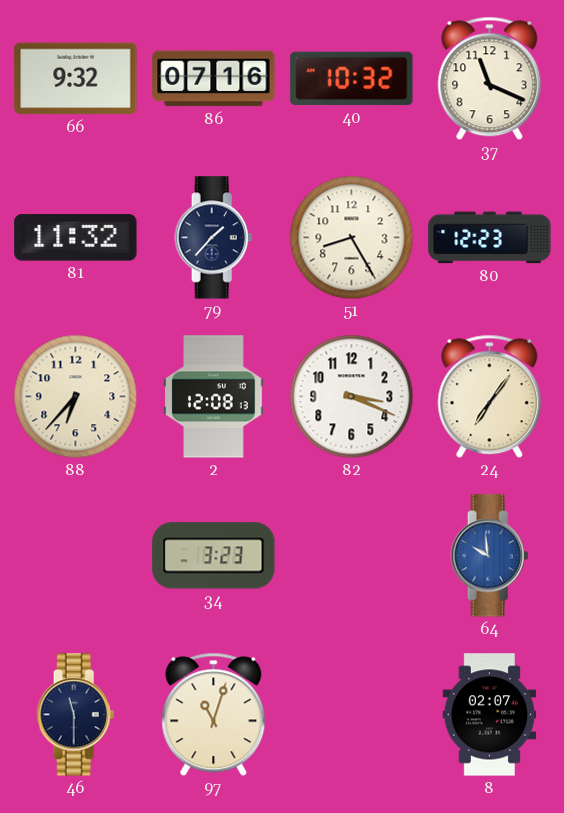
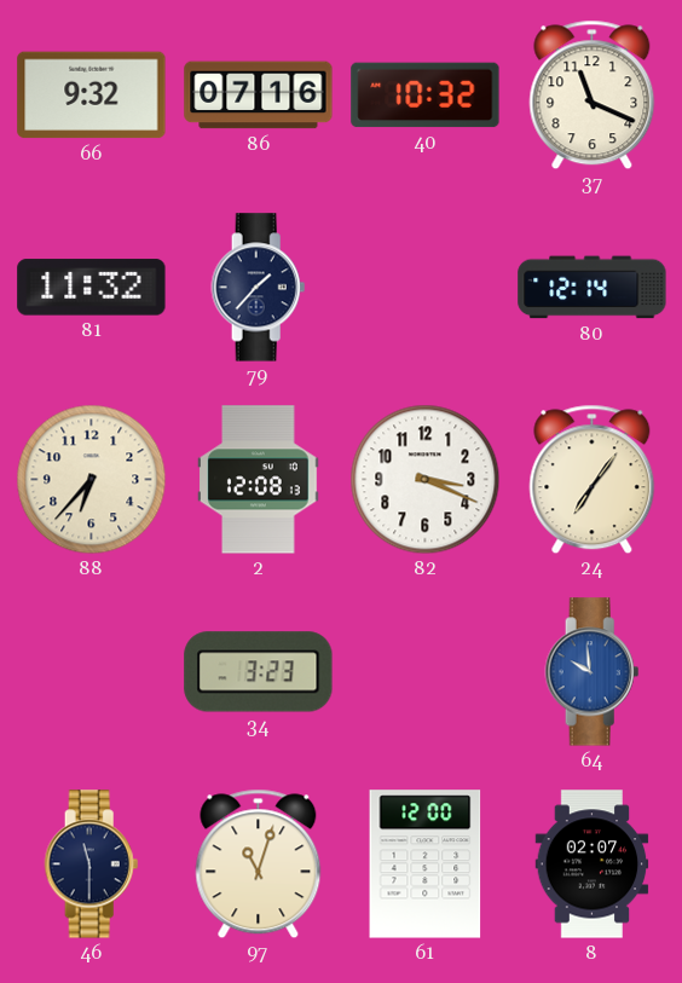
51: 8:25 -> none
80: 12:23 -> 12:14
61: none -> 12:00
